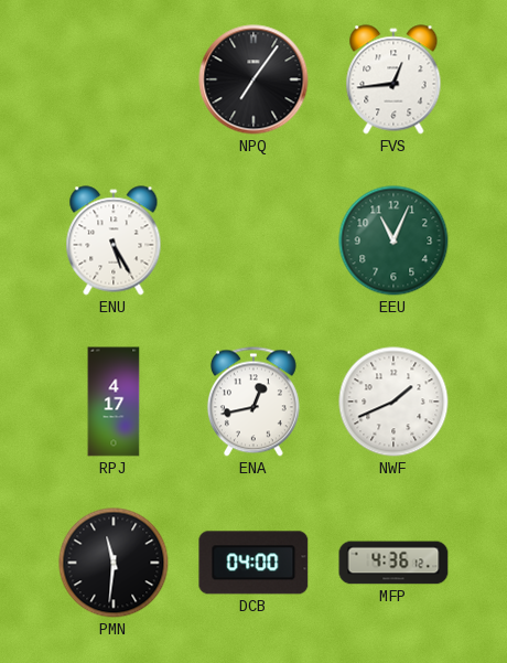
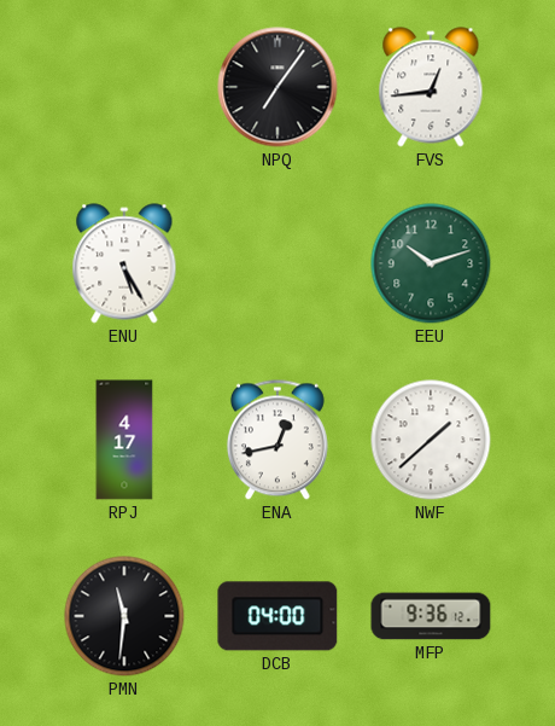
EEU: 11:04 -> 10:12
NWF: 1:41 -> 1:38
MFP: 4:36 -> 9:36
